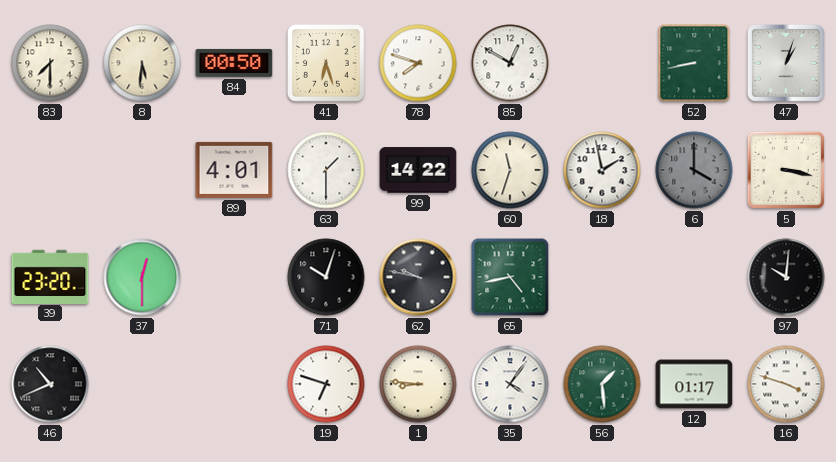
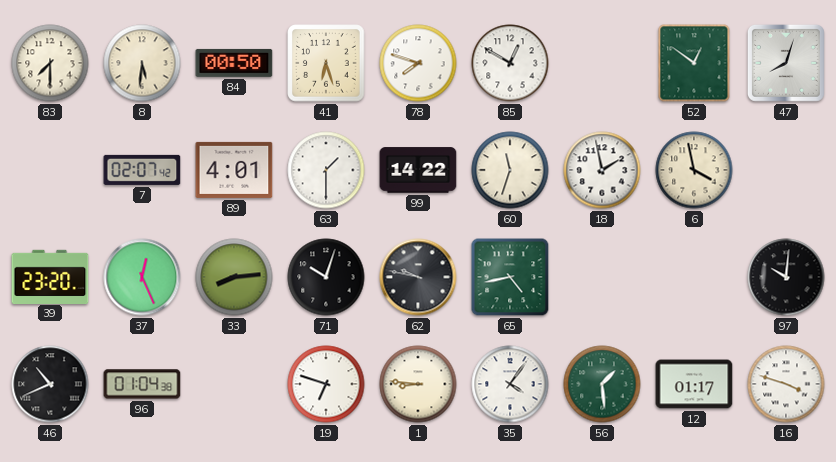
52: 8:43 -> 12:51
47: 1:03 -> 8:03
7: none -> 02:07
6: 4:00 -> 3:58
6 dial: grey -> cream
5: 3:17 -> none
37: 12:30 -> 12:26
33: none -> 8:14
96: none -> 01:04
